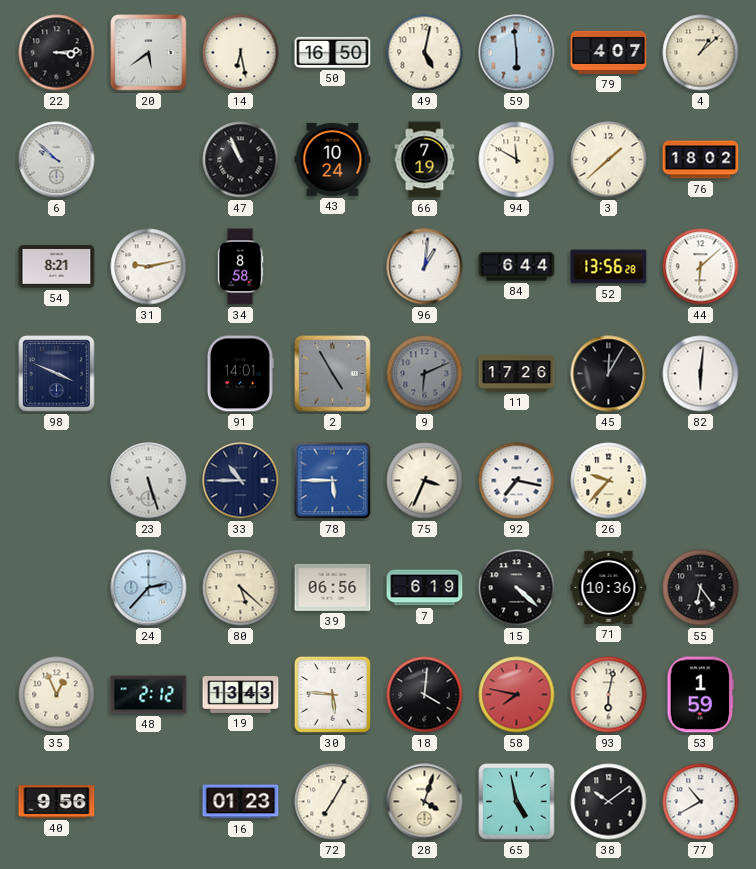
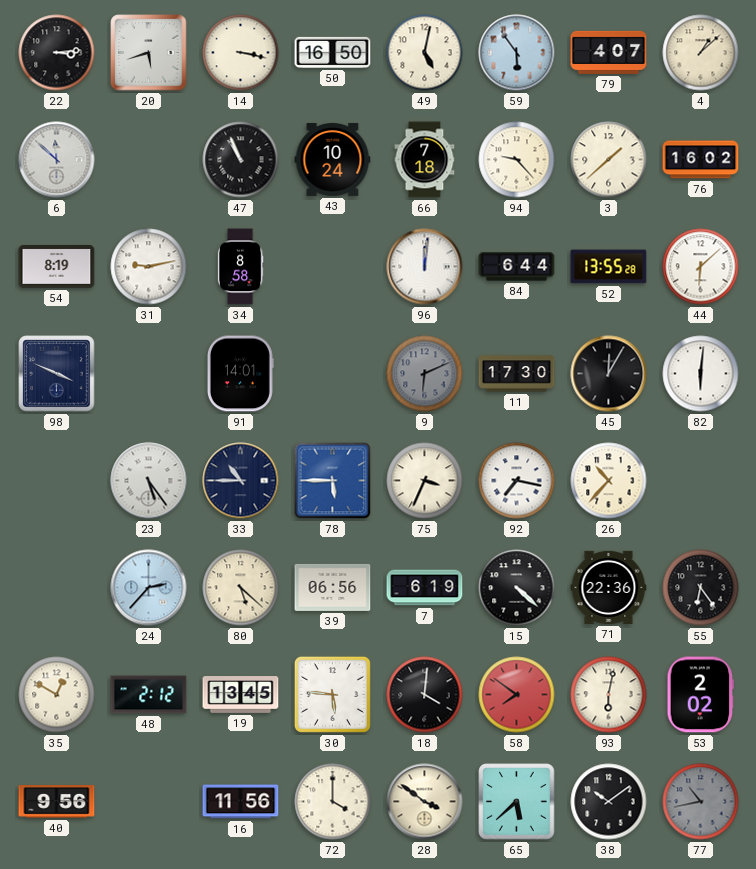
20: 5:39 -> 5:42
14: 6:28 -> 3:17
59: 5:59 -> 5:54
6: 9:52 -> 11:52
66: 7:19 -> 7:18
94: 11:50 -> 9:23
76: 18:02 -> 16:02
54: 8:21 -> 8:19
96: 1:01 -> 12:01
52: 13:56 -> 13:55
2: 4:55 -> none
11: 17:26 -> 17:30
23: 5:27 -> 5:24
26: 9:37 -> 10:37
71: 10:36 -> 22:36
35: 12:56 -> 12:50
19: 13:43 -> 13:45
58: 7:47 -> 7:51
53: 1:59 -> 2:02
16: 01:23 -> 11:56
72: 7:05 -> 4:00
28: 4:03 -> 3:51
65: 4:58 -> 5:38
77: 10:40 -> 10:43
77 dial: white -> grey
